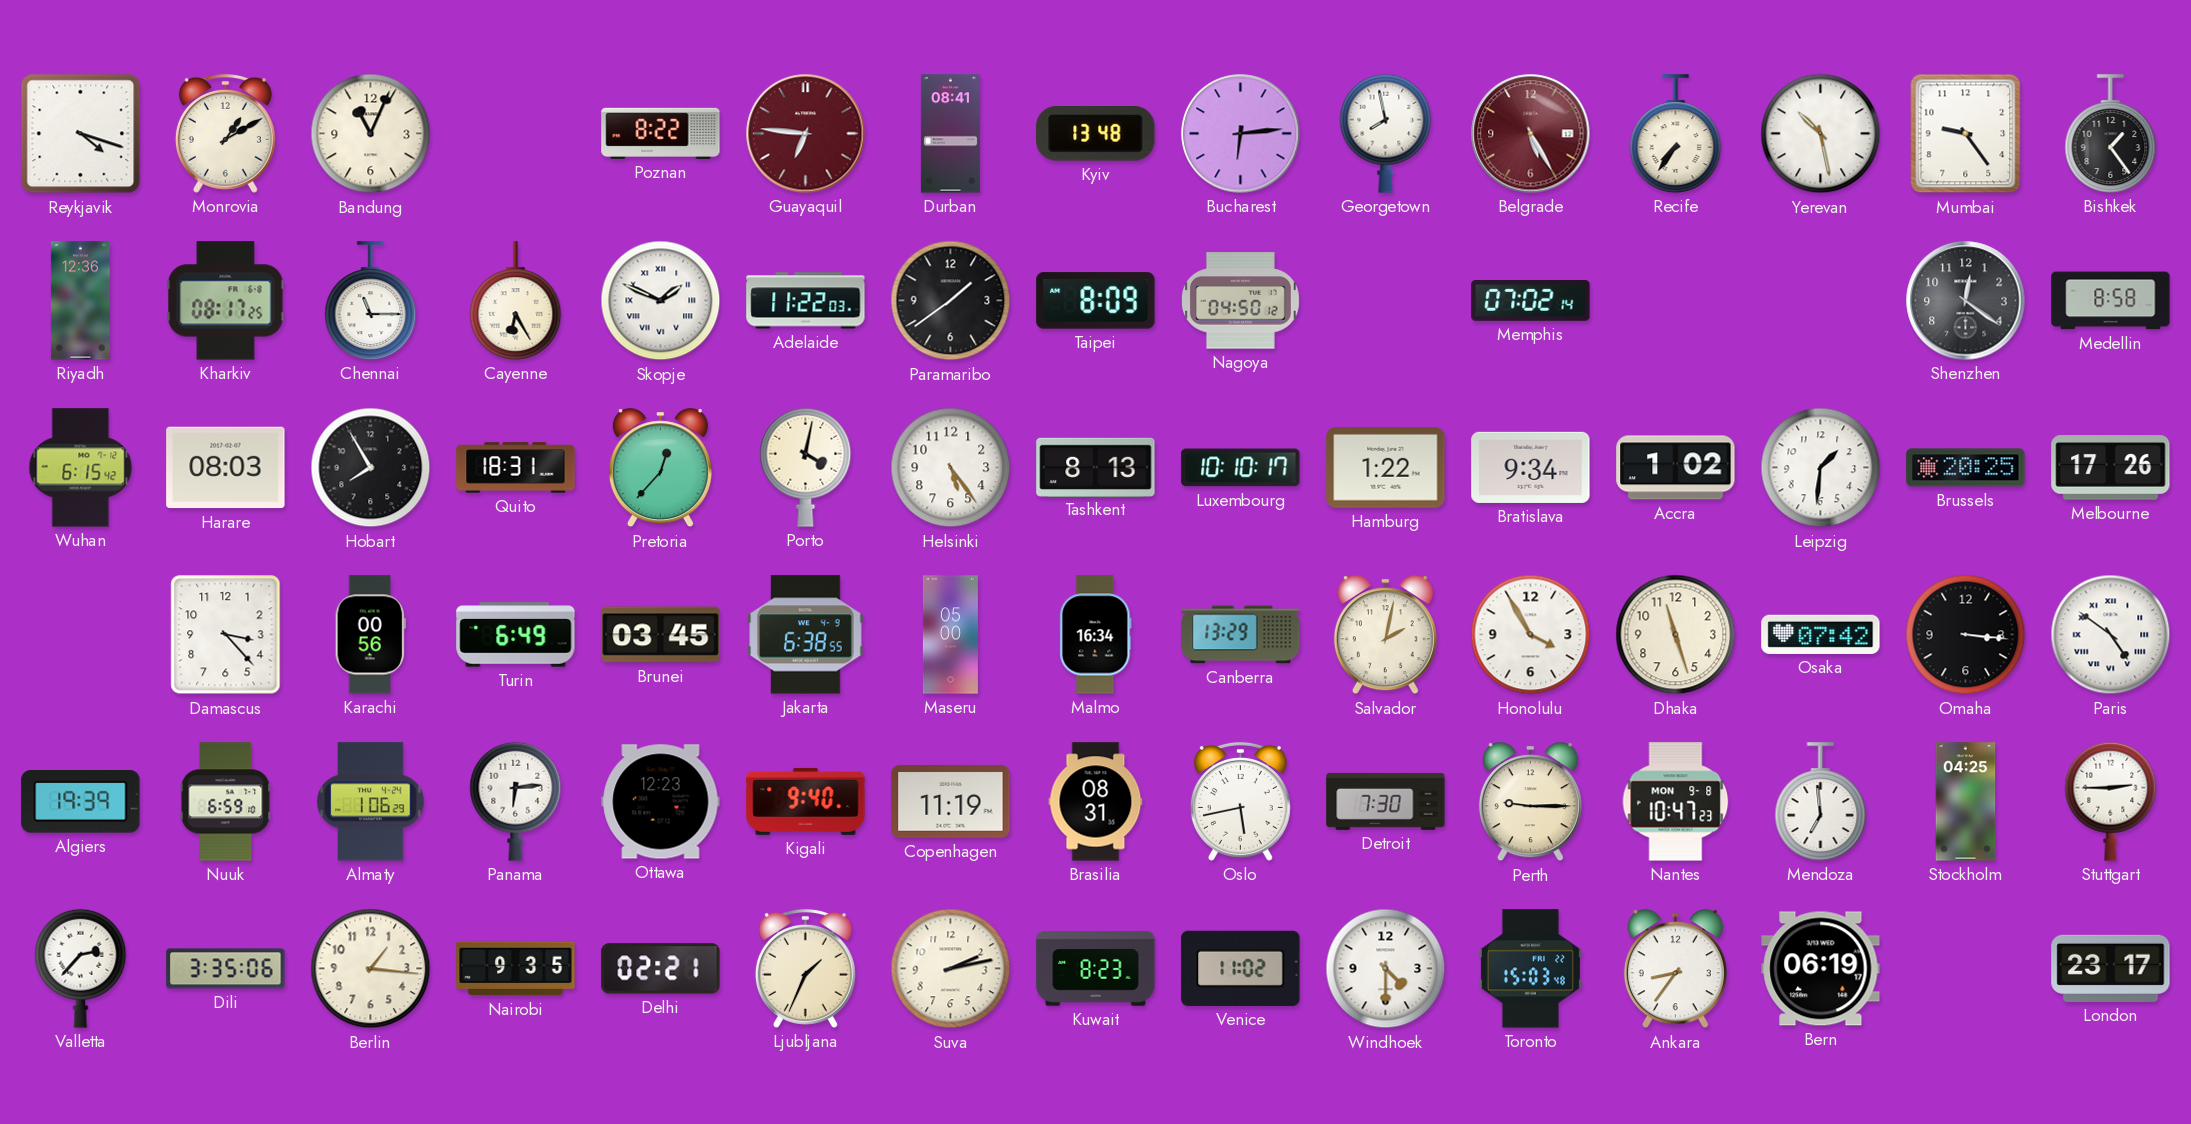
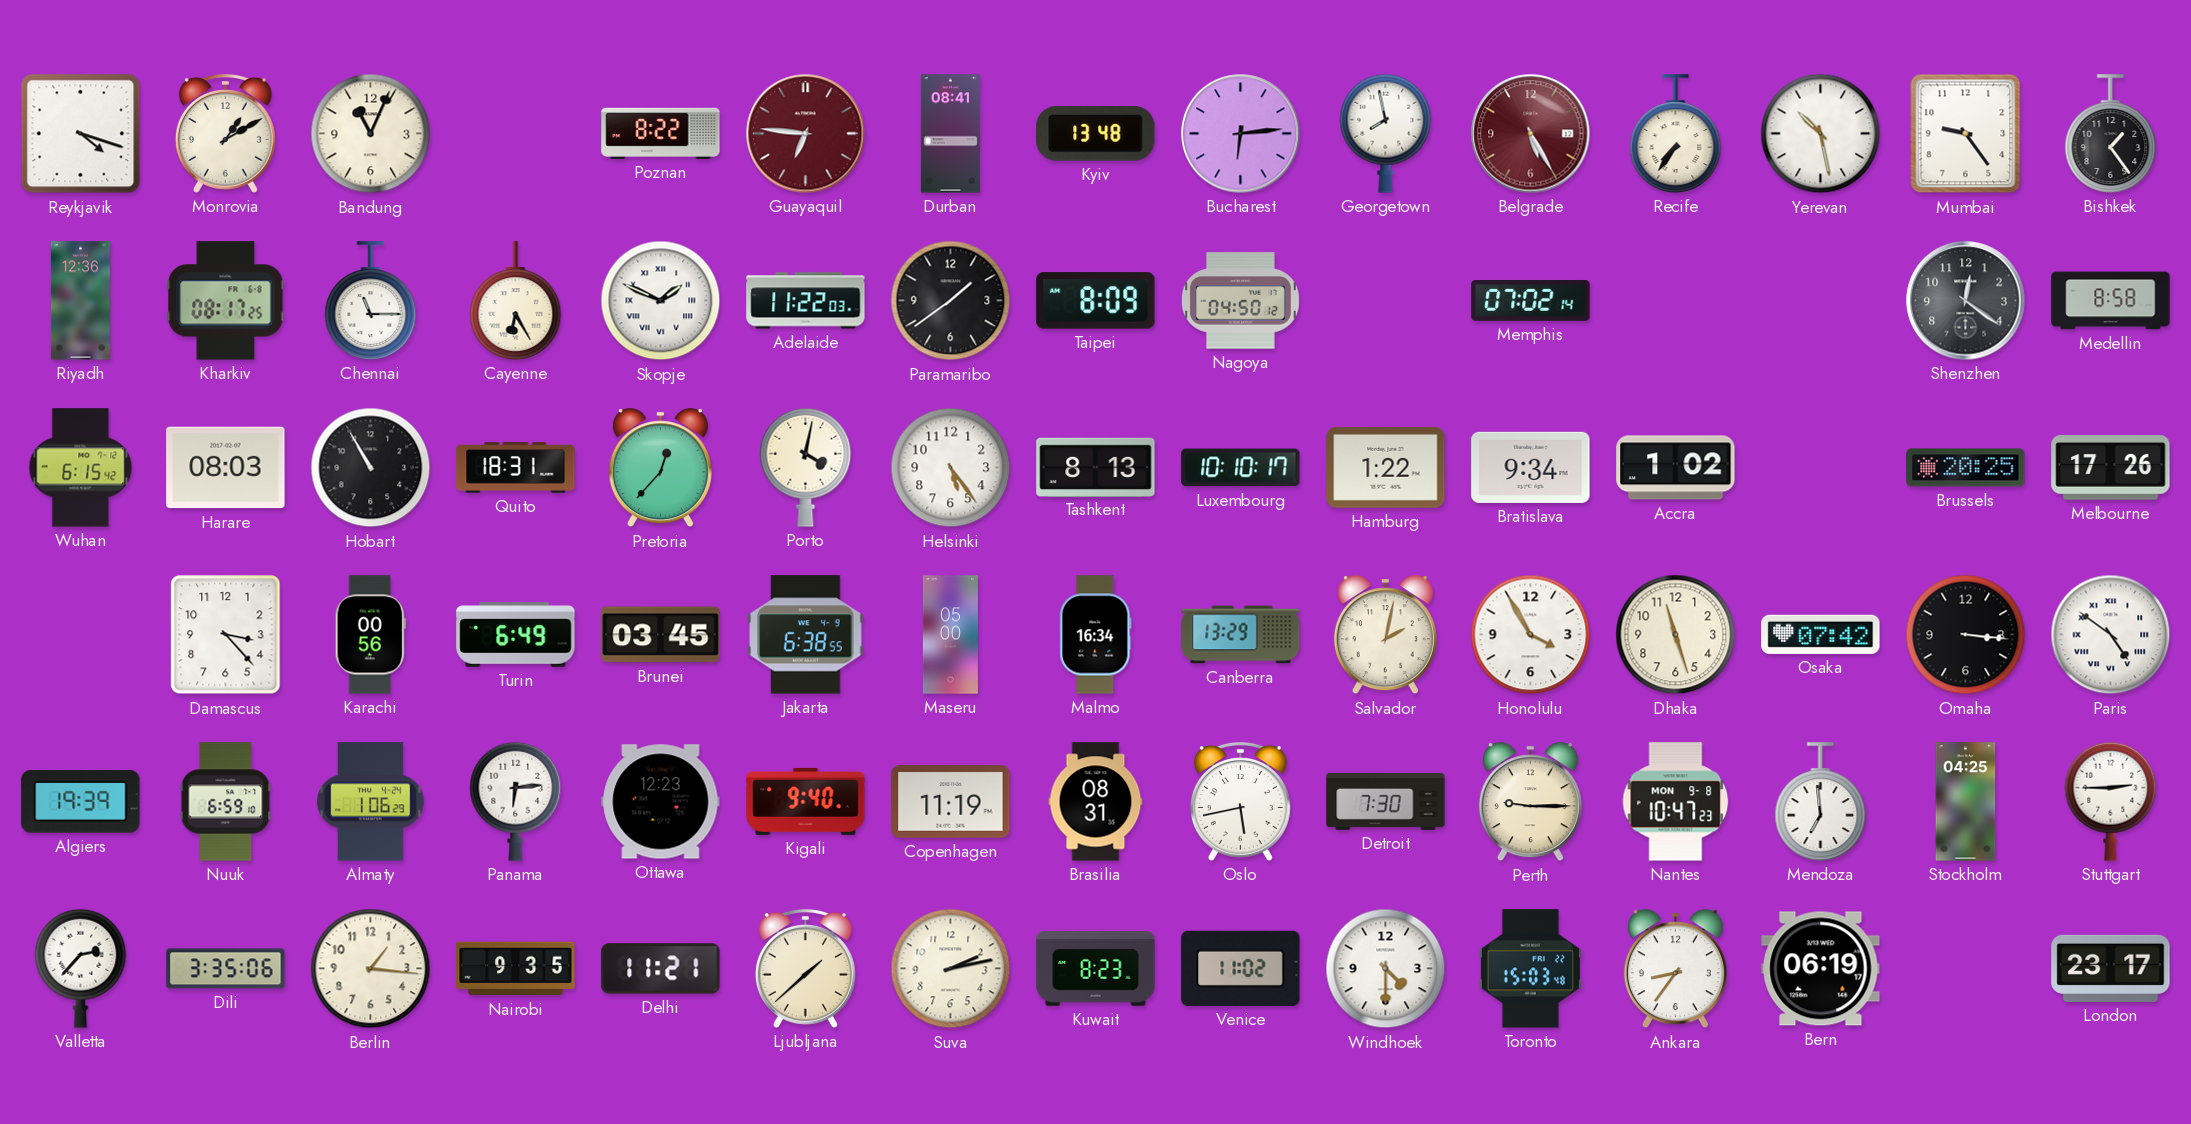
Hobart: 7:55 -> 10:55
Leipzig: 1:31 -> none
Delhi: 02:21 -> 11:21
Ljubljana: 1:34 -> 1:38
